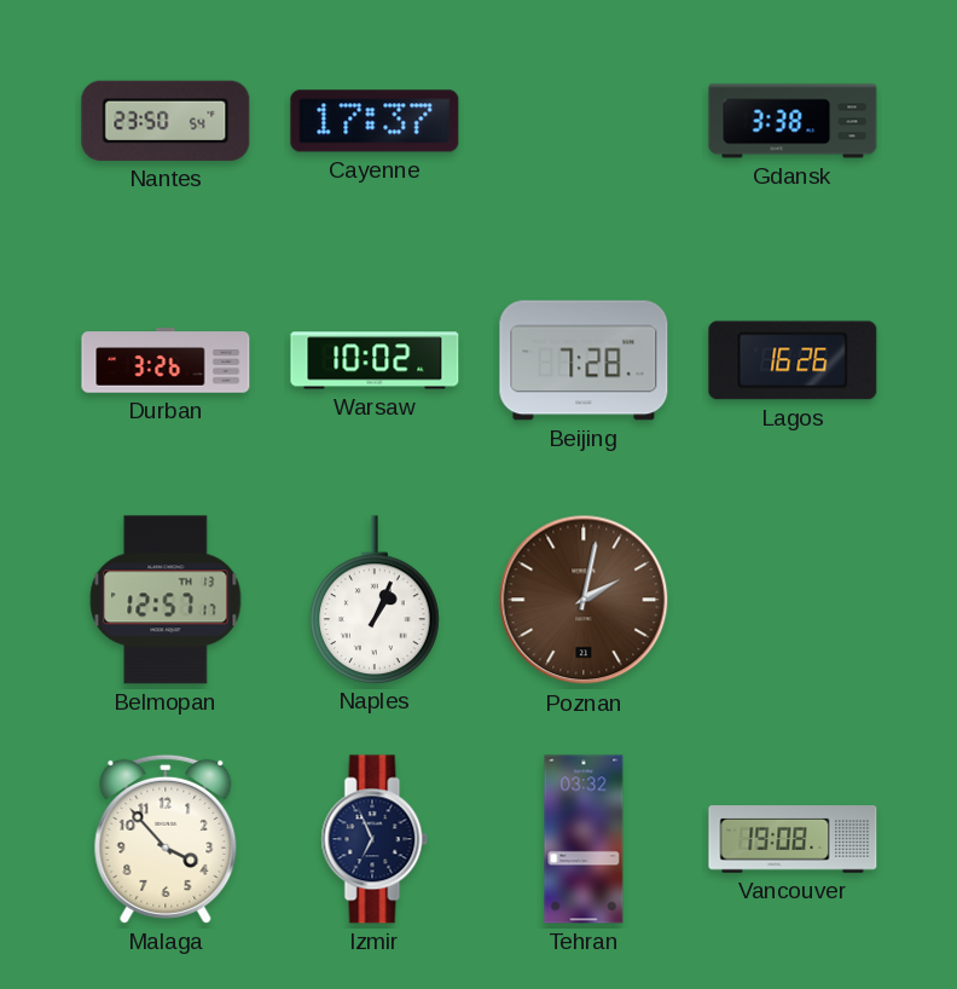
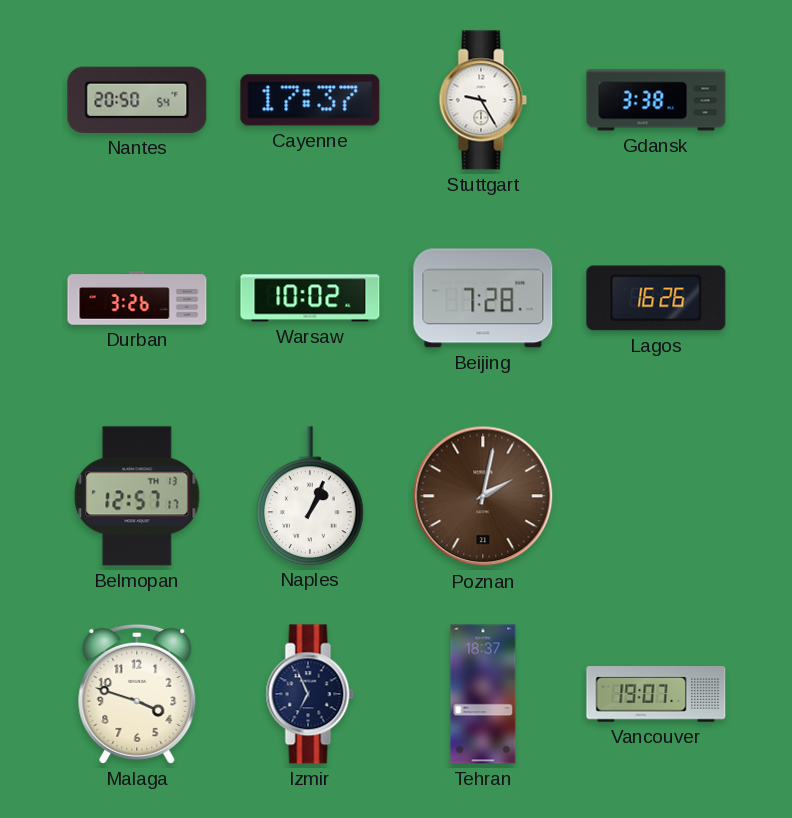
Nantes: 23:50 -> 20:50
Stuttgart: none -> 9:25
Malaga: 3:53 -> 3:48
Tehran: 03:32 -> 18:37
Vancouver: 19:08 -> 19:07
